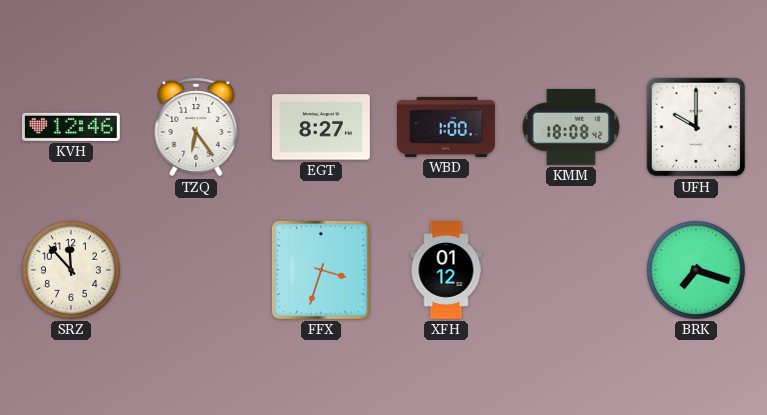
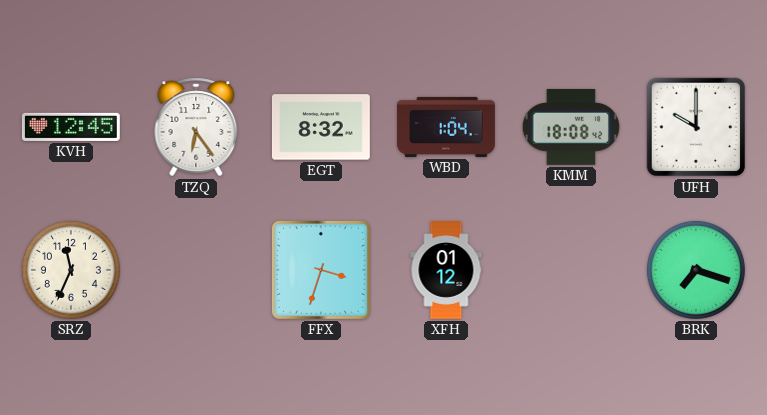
KVH: 12:46 -> 12:45
EGT: 8:27 -> 8:32
WBD: 1:00 -> 1:04
SRZ: 11:53 -> 11:34
